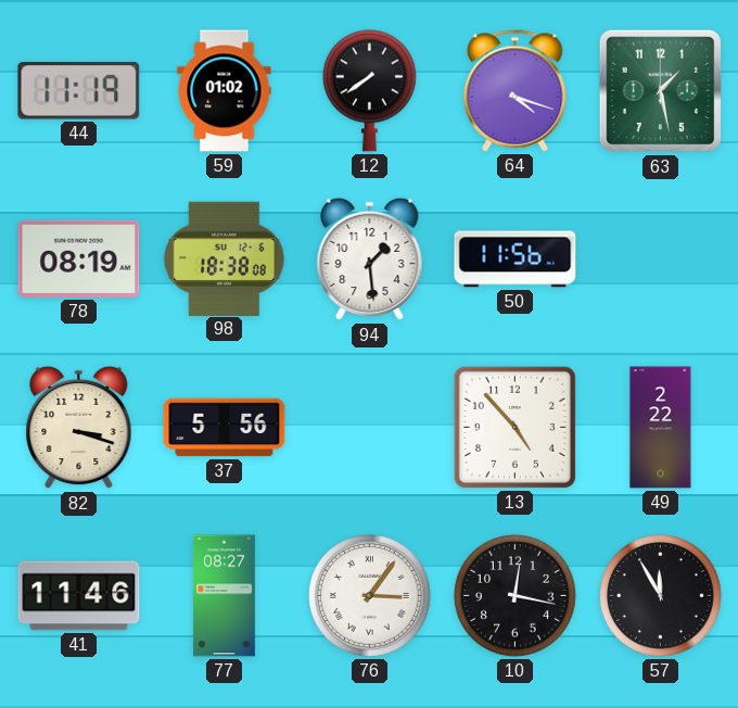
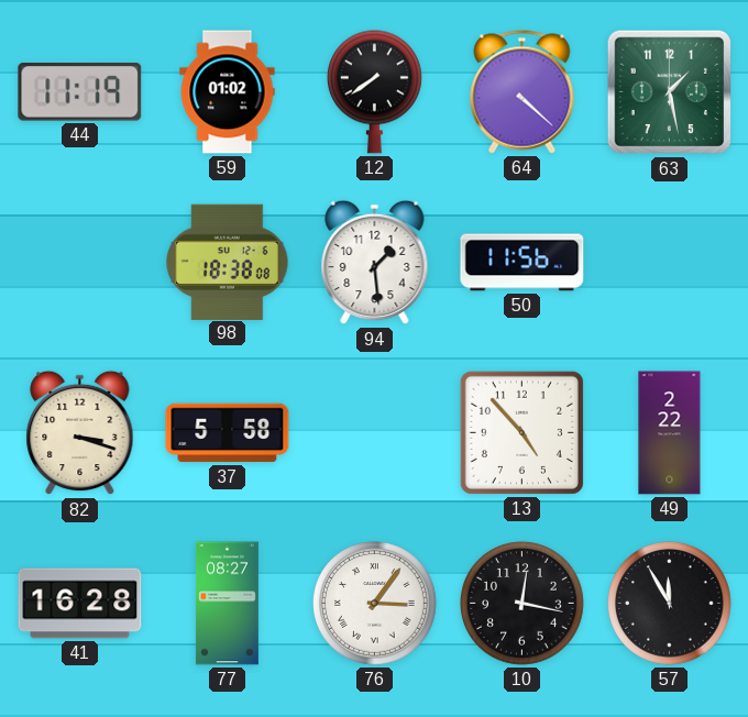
64: 4:18 -> 4:22
78: 08:19 -> none
37: 5:56 -> 5:58
41: 11:46 -> 16:28
